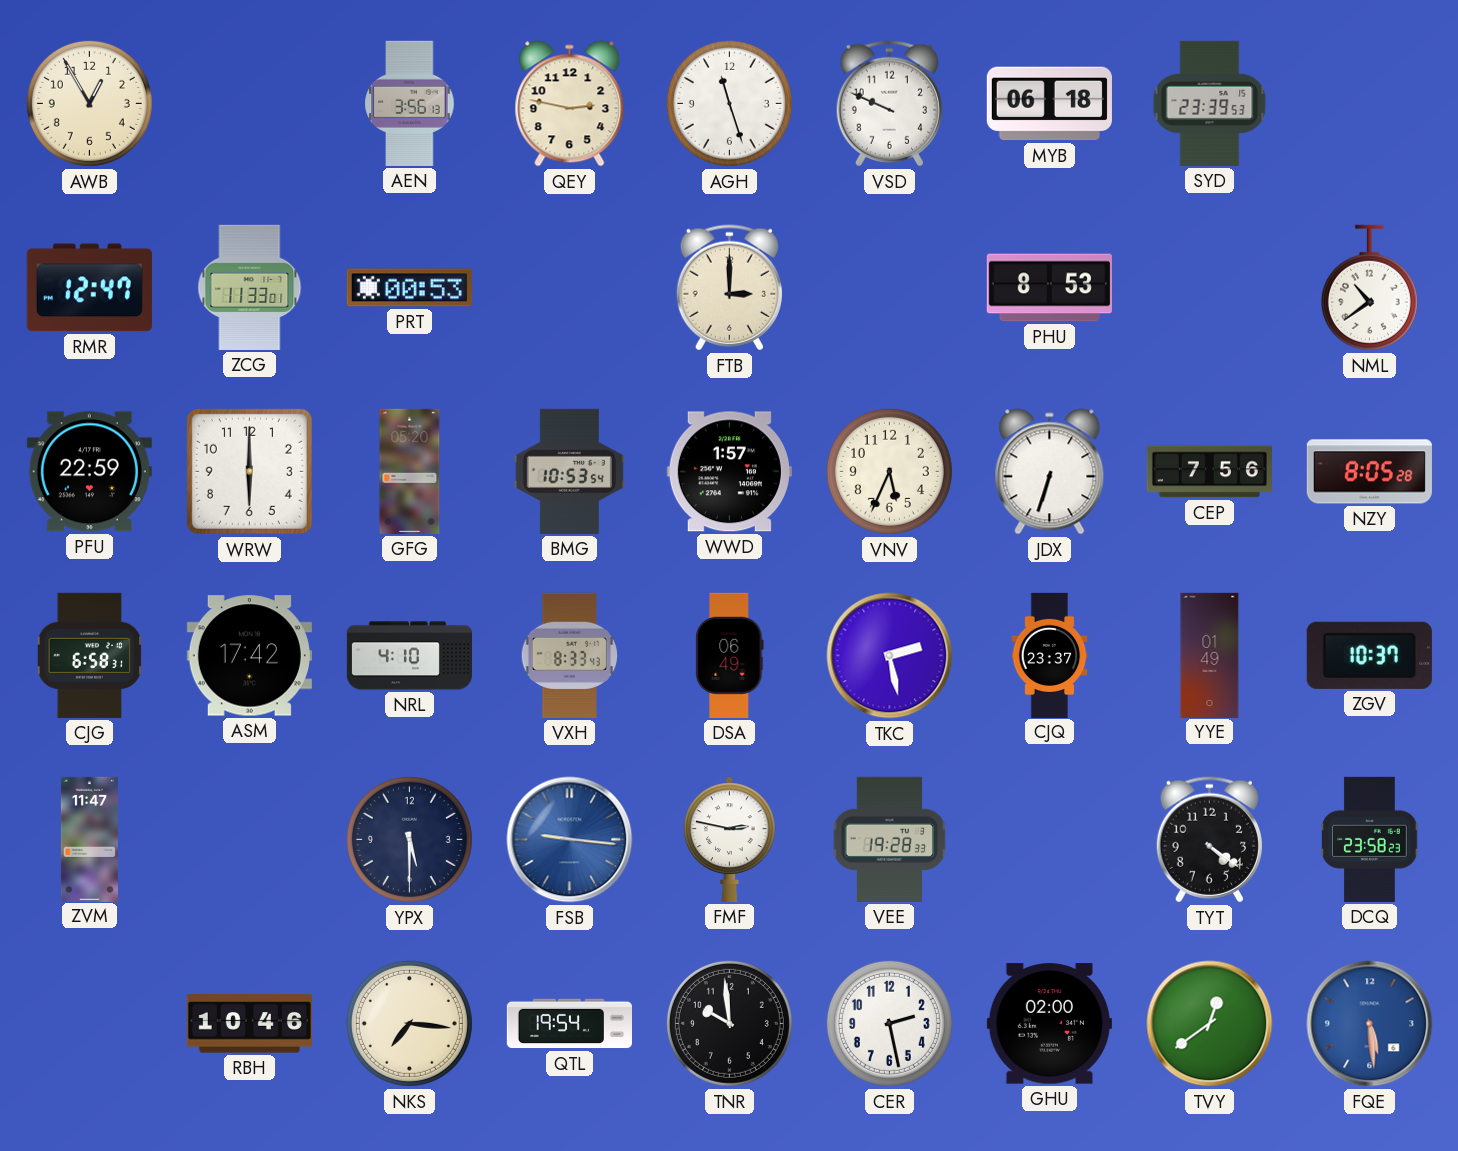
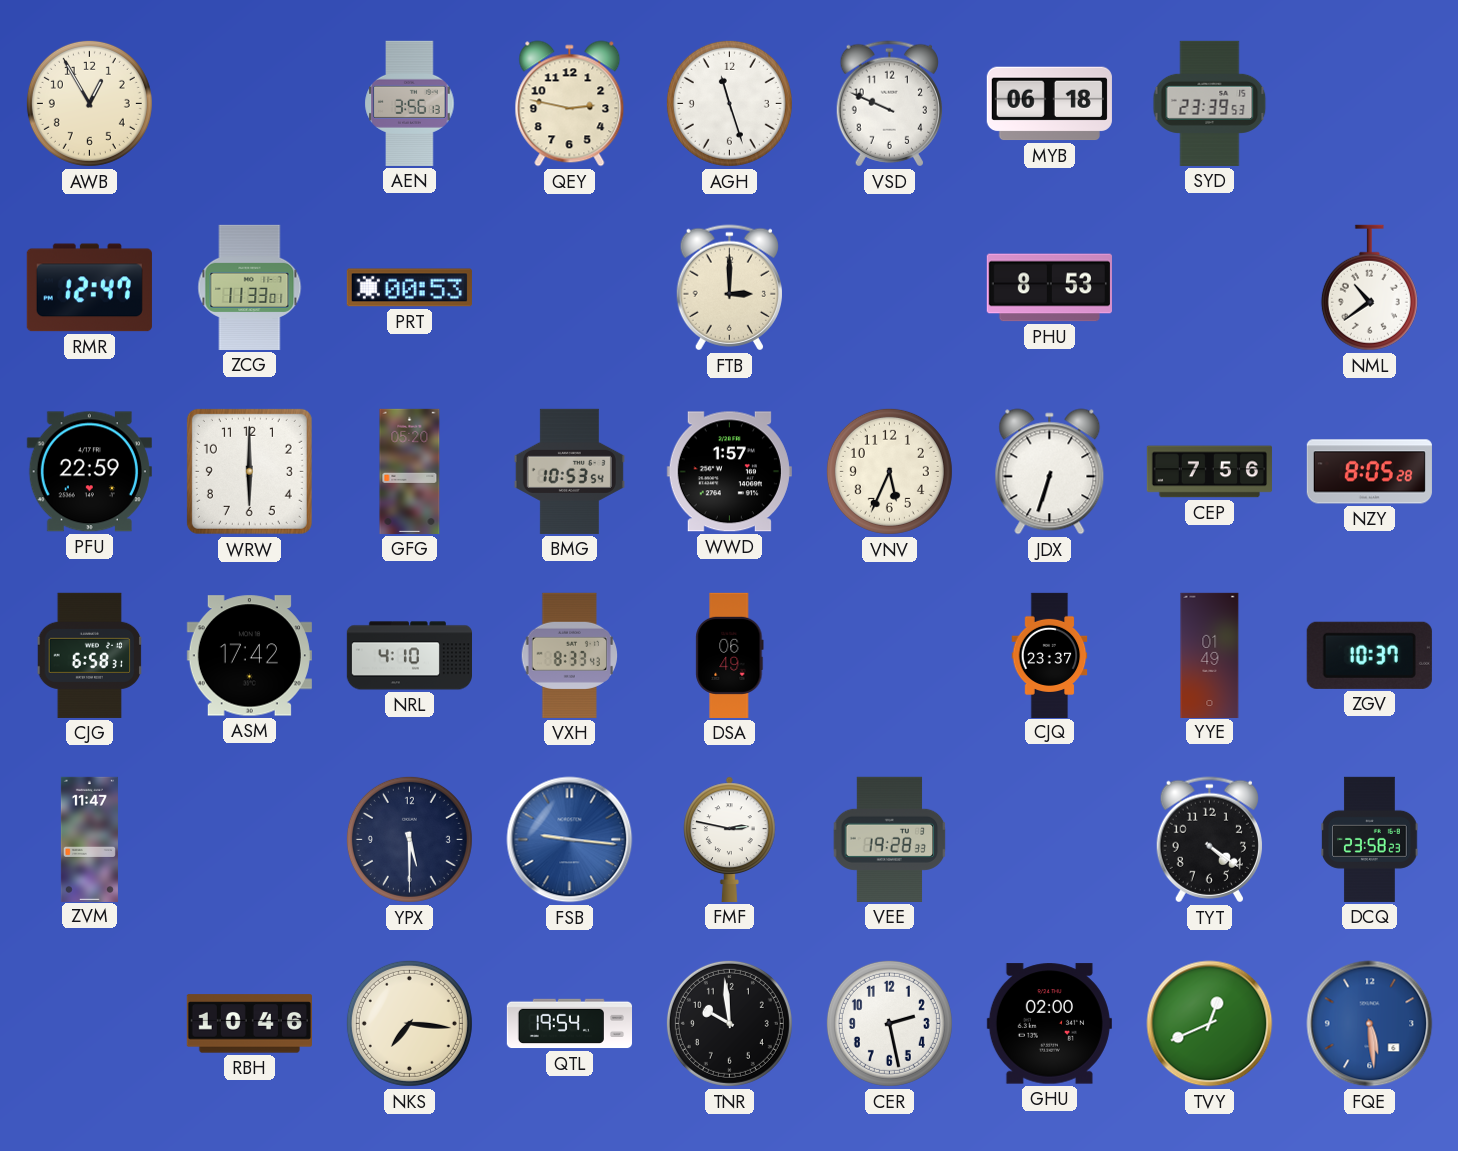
TKC: 2:28 -> none
TVY: 12:39 -> 12:41
